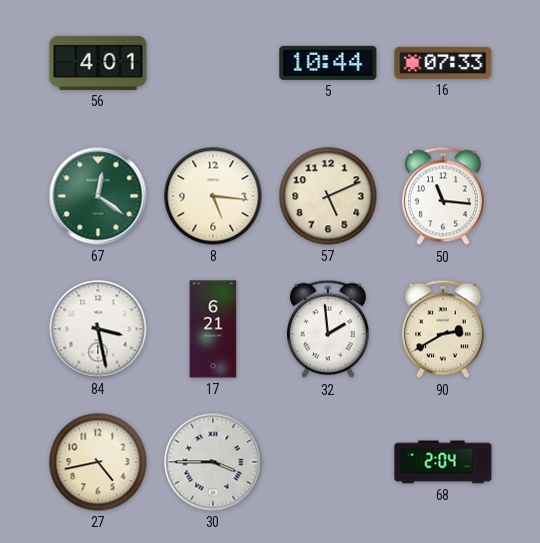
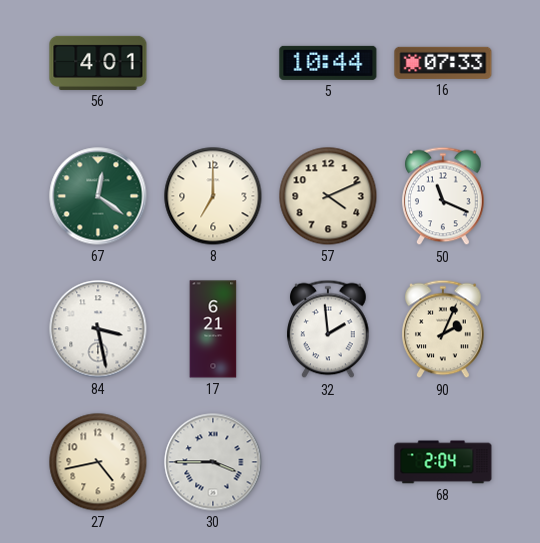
8: 5:16 -> 7:00
57: 5:11 -> 4:11
50: 11:16 -> 11:19
90: 2:40 -> 2:04
